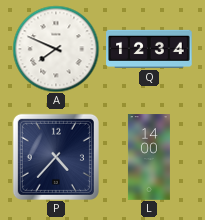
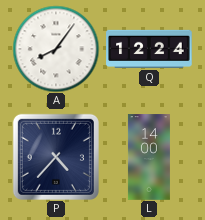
A: 7:49 -> 8:06
Q: 12:34 -> 12:24
